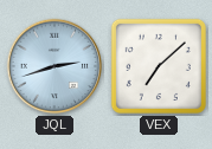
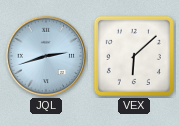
VEX: 7:08 -> 6:08
